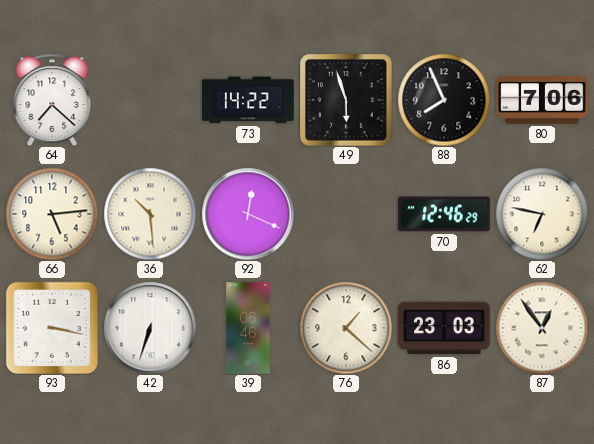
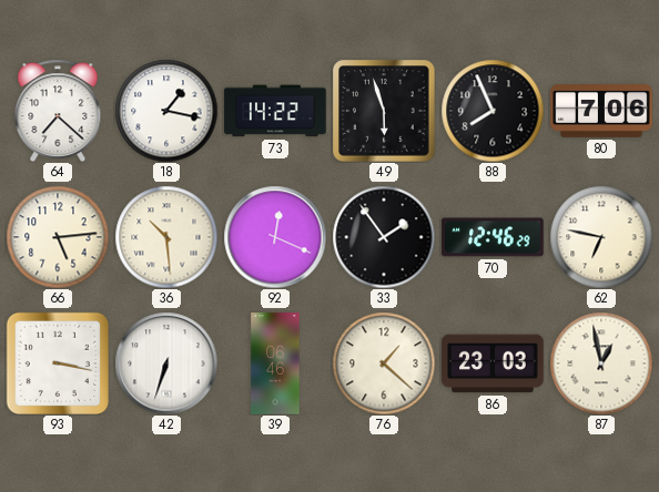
18: none -> 1:17
33: none -> 1:54
87: 12:54 -> 12:58
